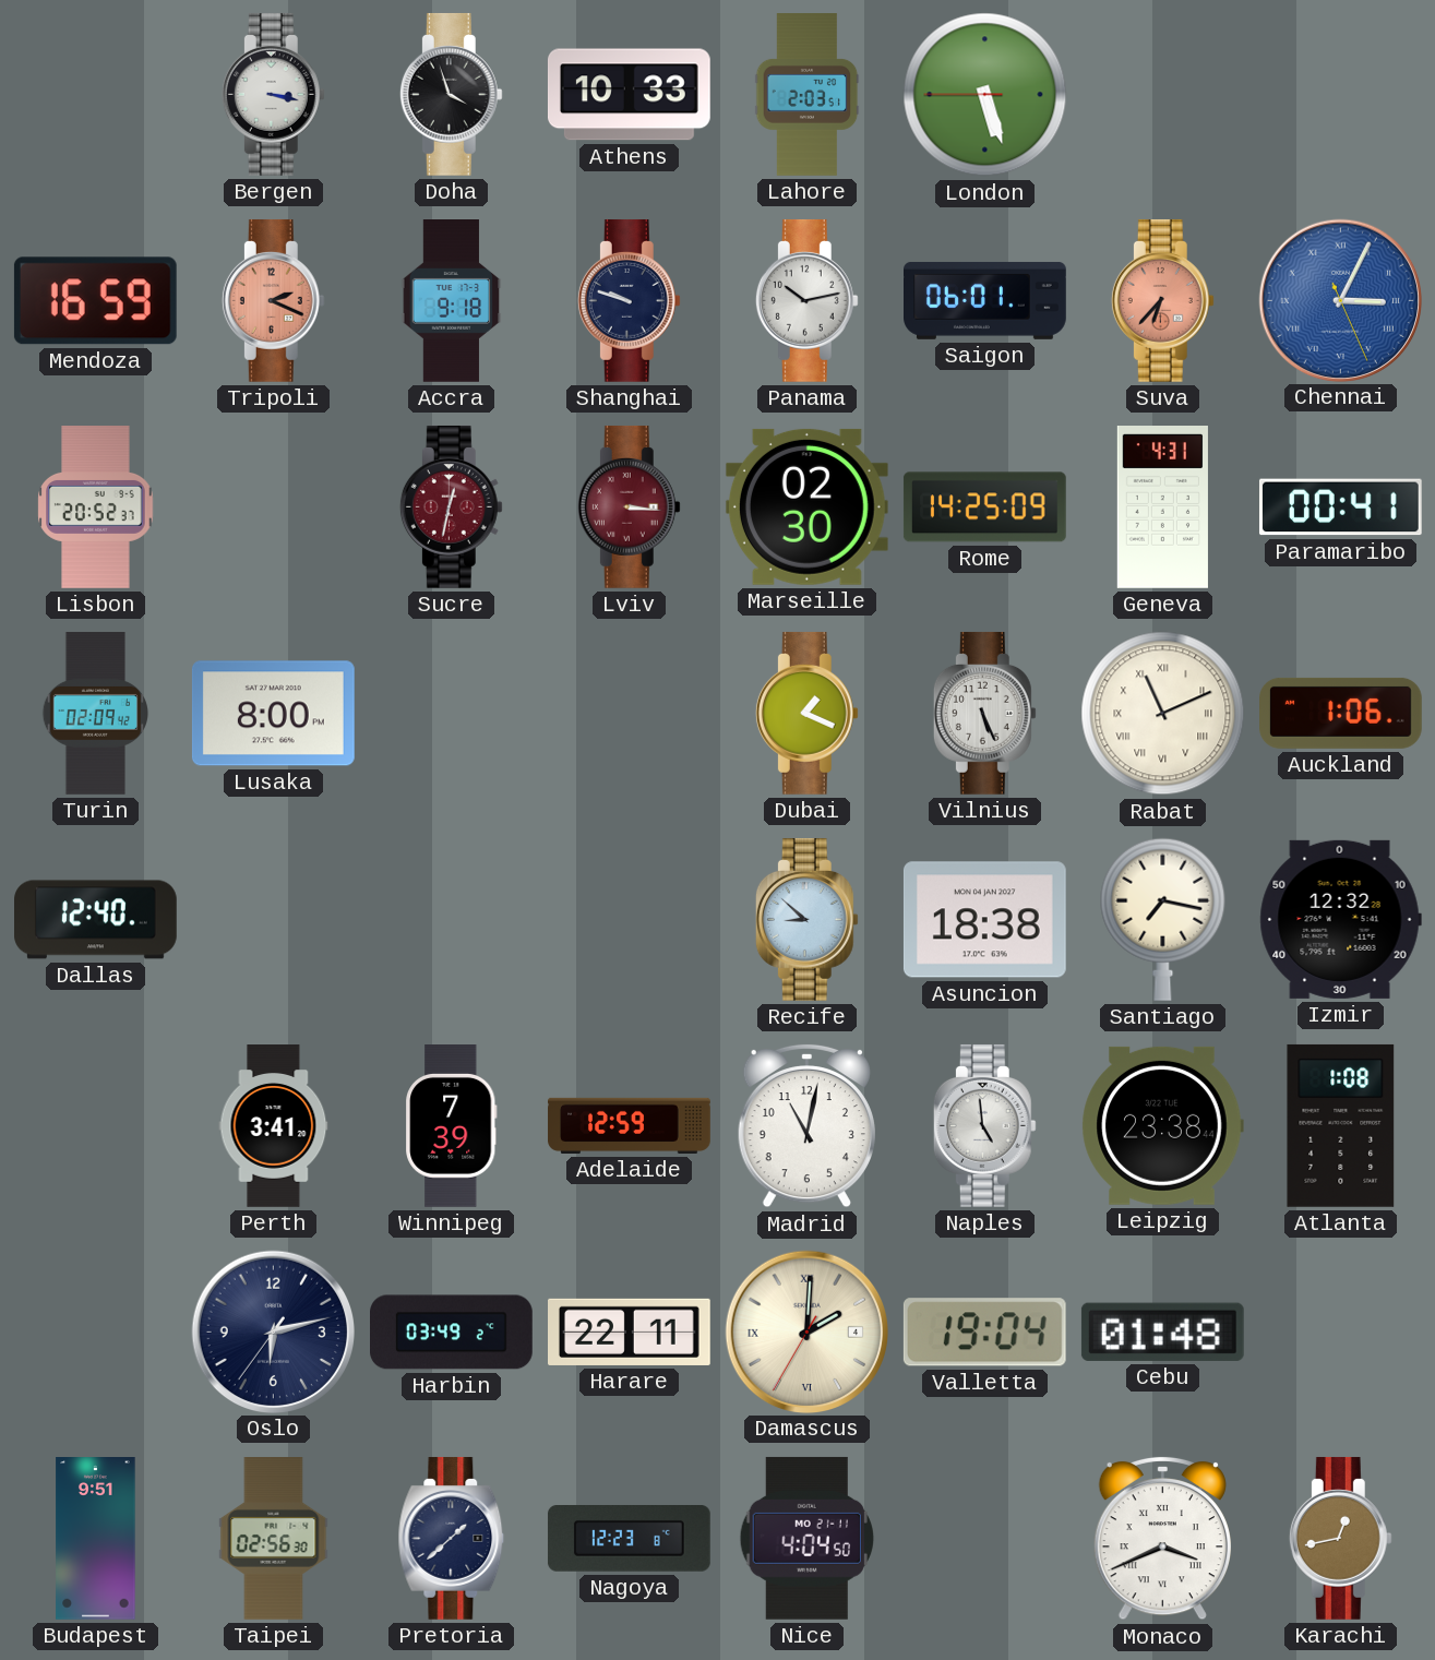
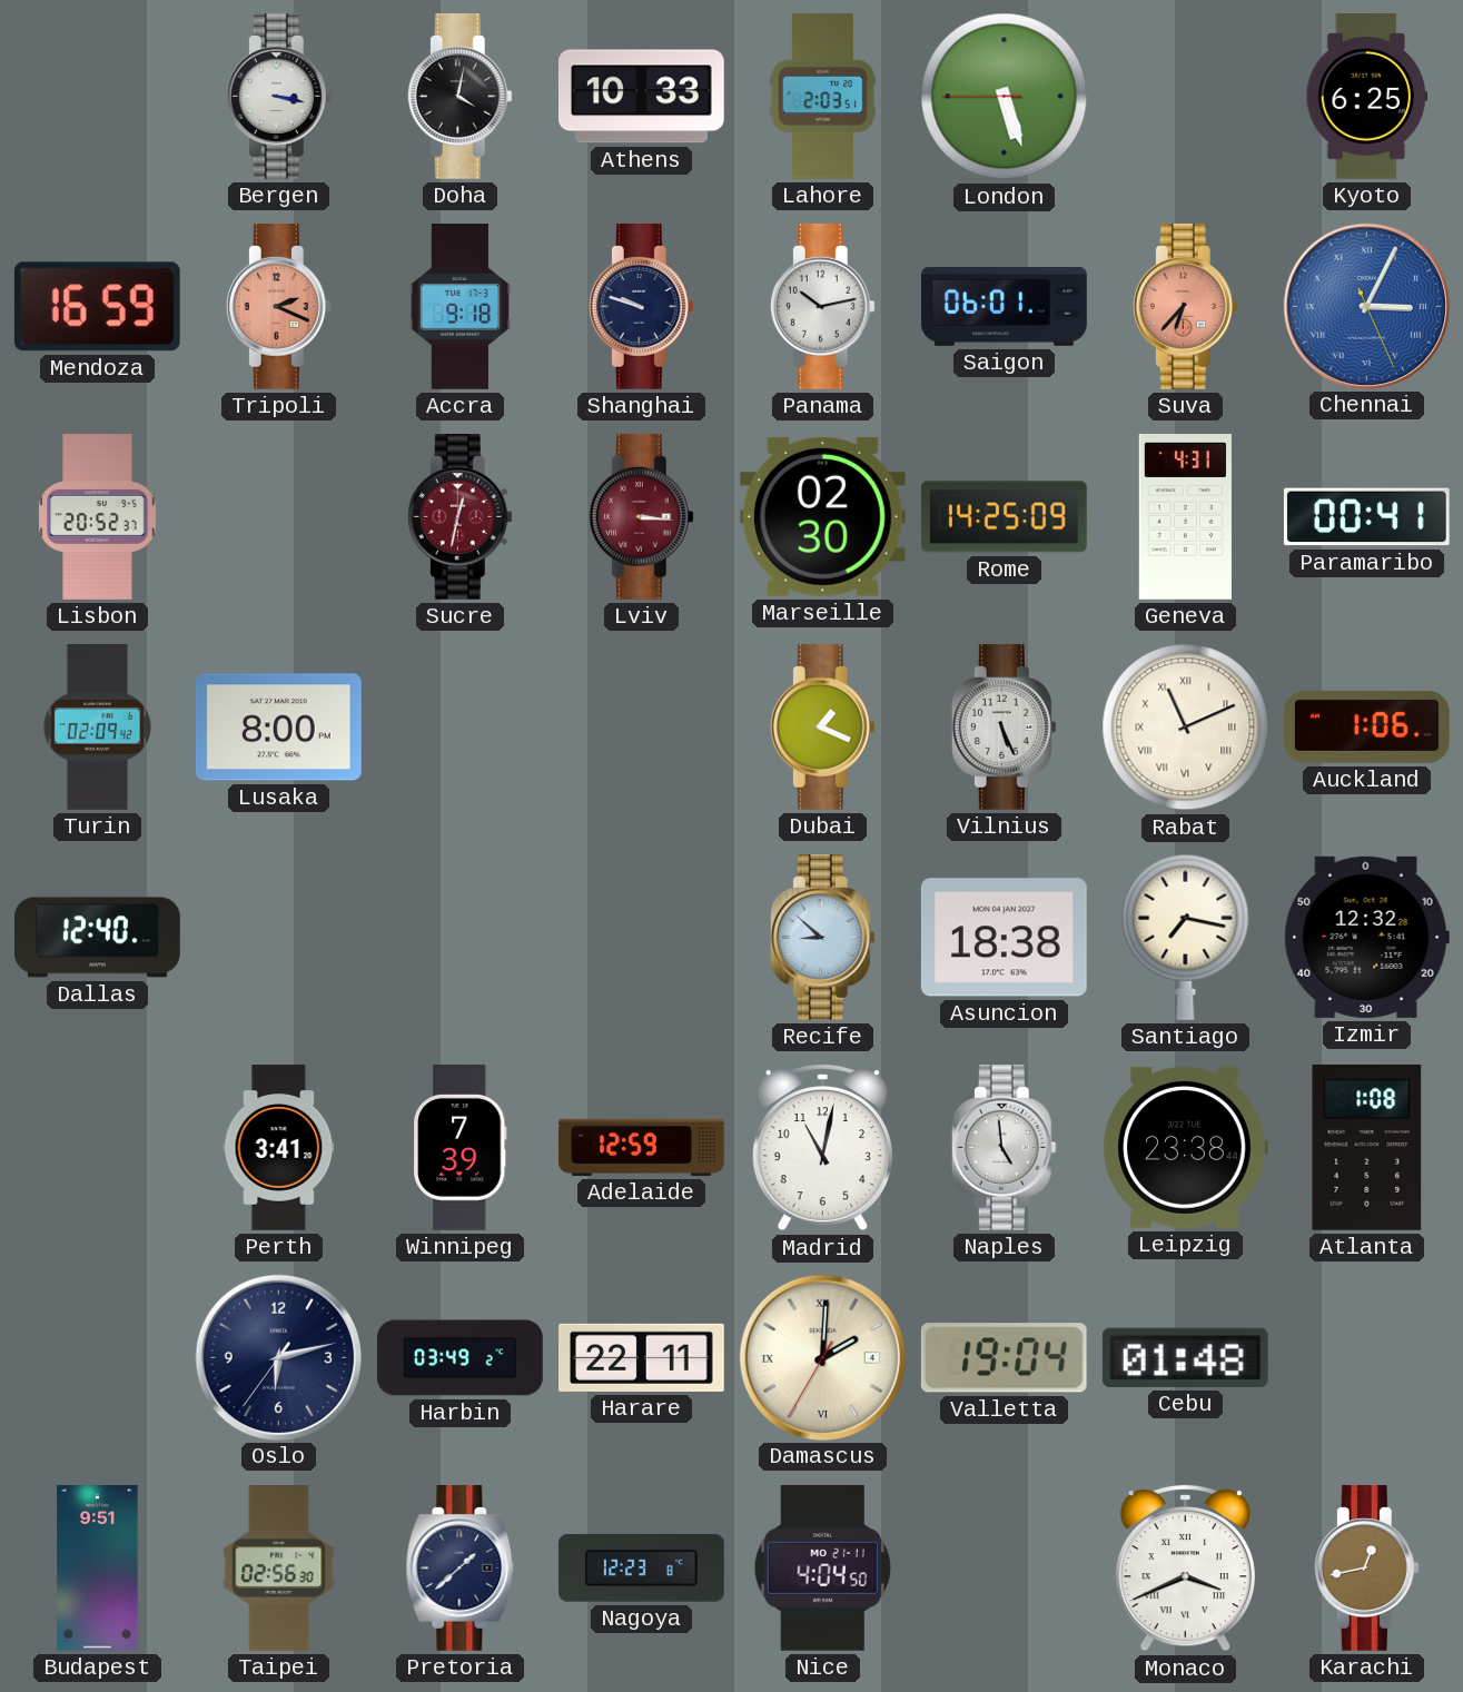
Doha: 3:57 -> 4:02
Kyoto: none -> 6:25
